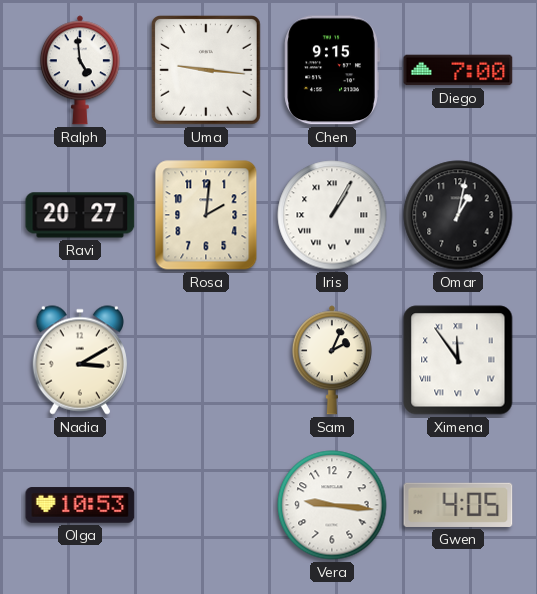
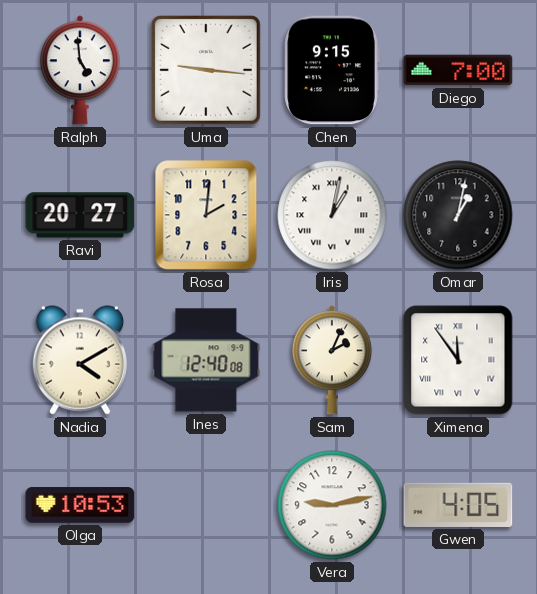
Iris: 1:05 -> 1:02
Nadia: 3:10 -> 4:10
Ines: none -> 12:40
Vera: 9:16 -> 9:13
